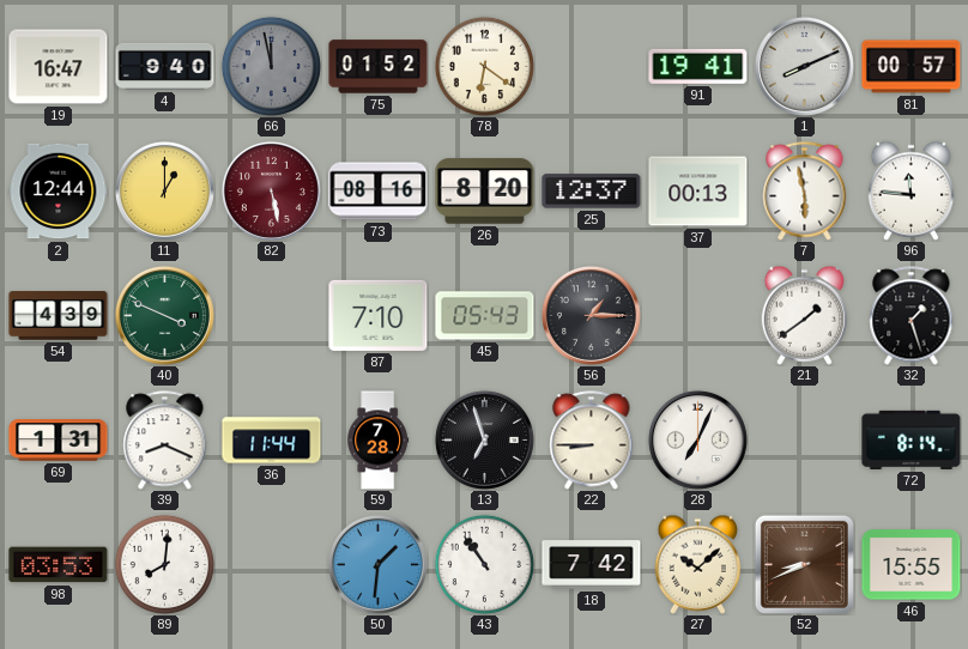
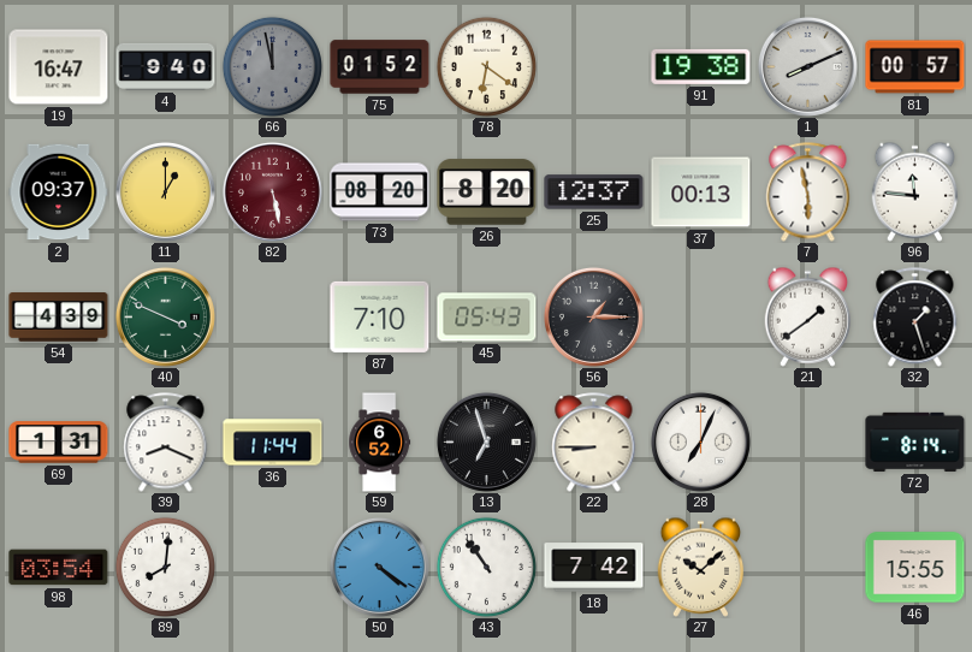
91: 19:41 -> 19:38
2: 12:44 -> 09:37
73: 08:16 -> 08:20
59: 7:28 -> 6:52
98: 03:53 -> 03:54
50: 1:31 -> 4:21
52: 8:41 -> none
